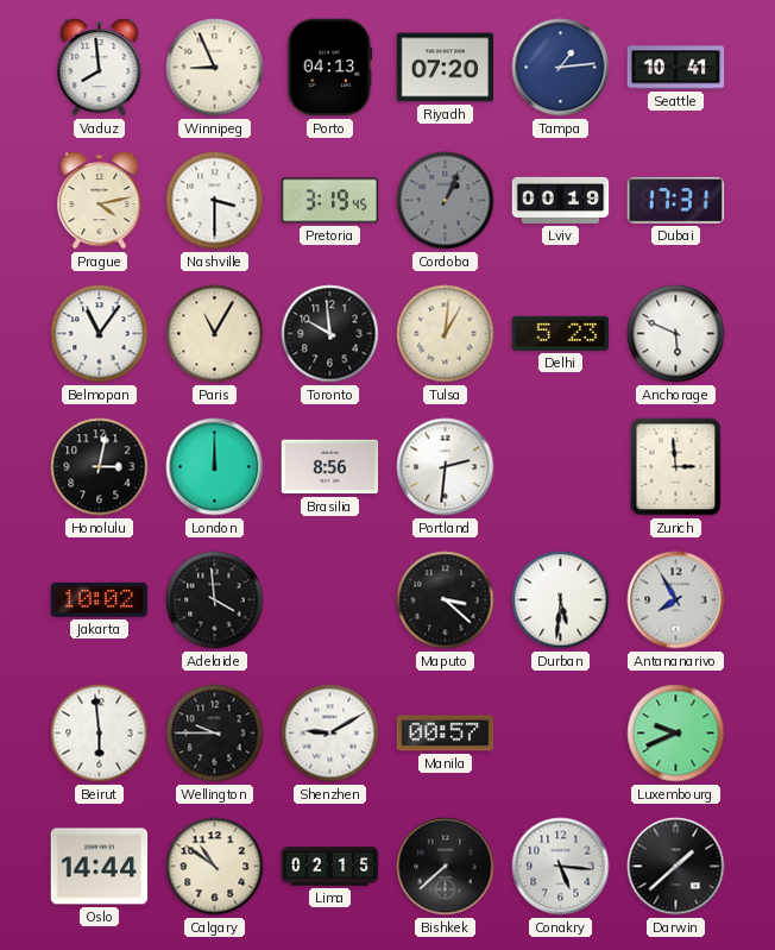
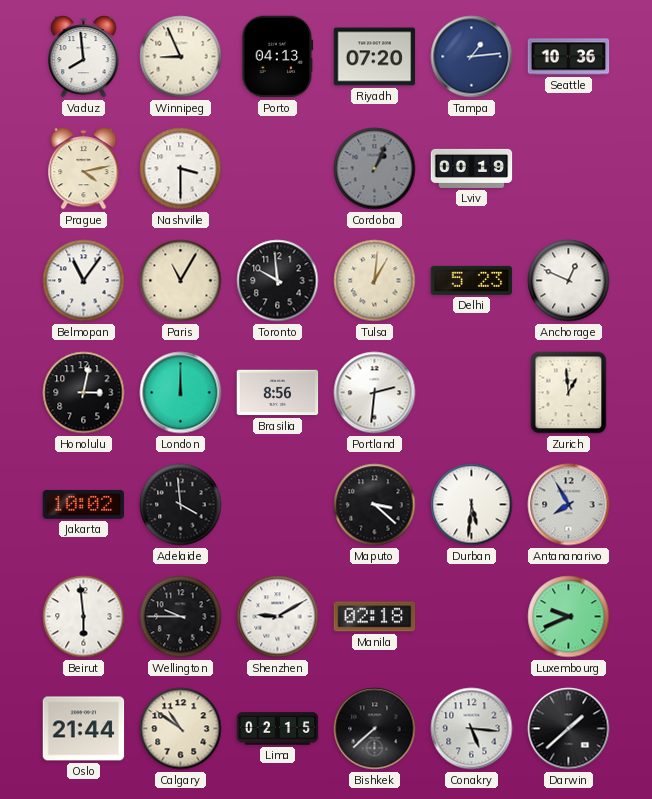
Seattle: 10:41 -> 10:36
Pretoria: 3:19 -> none
Dubai: 17:31 -> none
Anchorage: 5:49 -> 12:49
Zurich: 2:59 -> 12:59
Manila: 00:57 -> 02:18
Oslo: 14:44 -> 21:44
